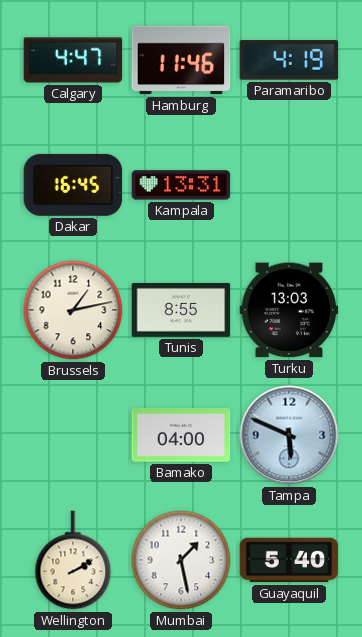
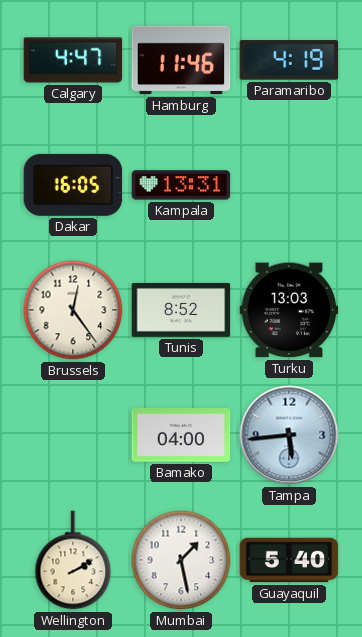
Dakar: 16:45 -> 16:05
Brussels: 1:13 -> 12:24
Tunis: 8:55 -> 8:52
Tampa: 5:49 -> 5:44
